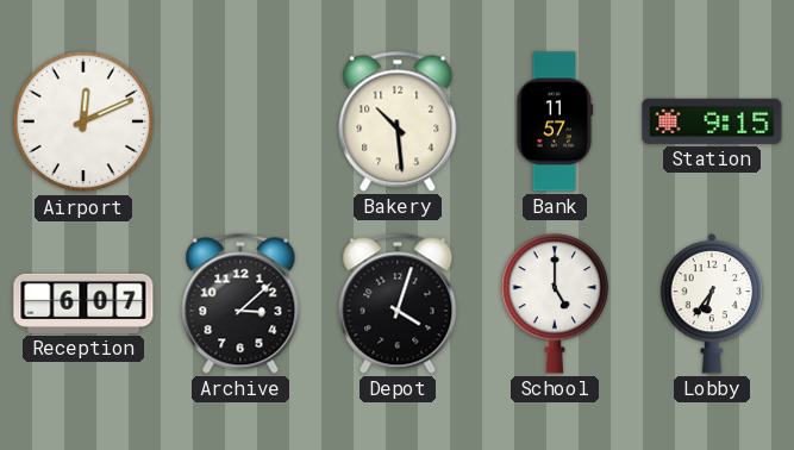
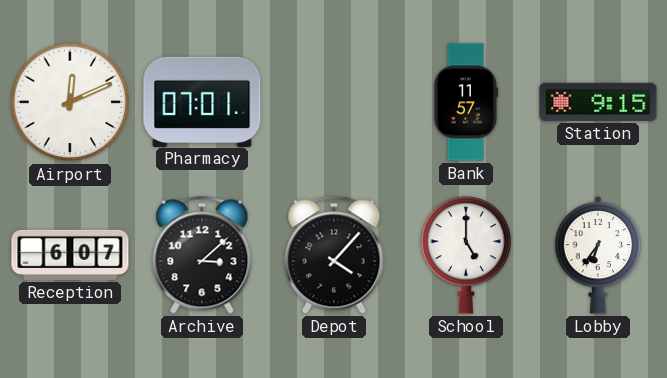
Pharmacy: none -> 07:01
Bakery: 10:29 -> none
Depot: 4:03 -> 4:07
